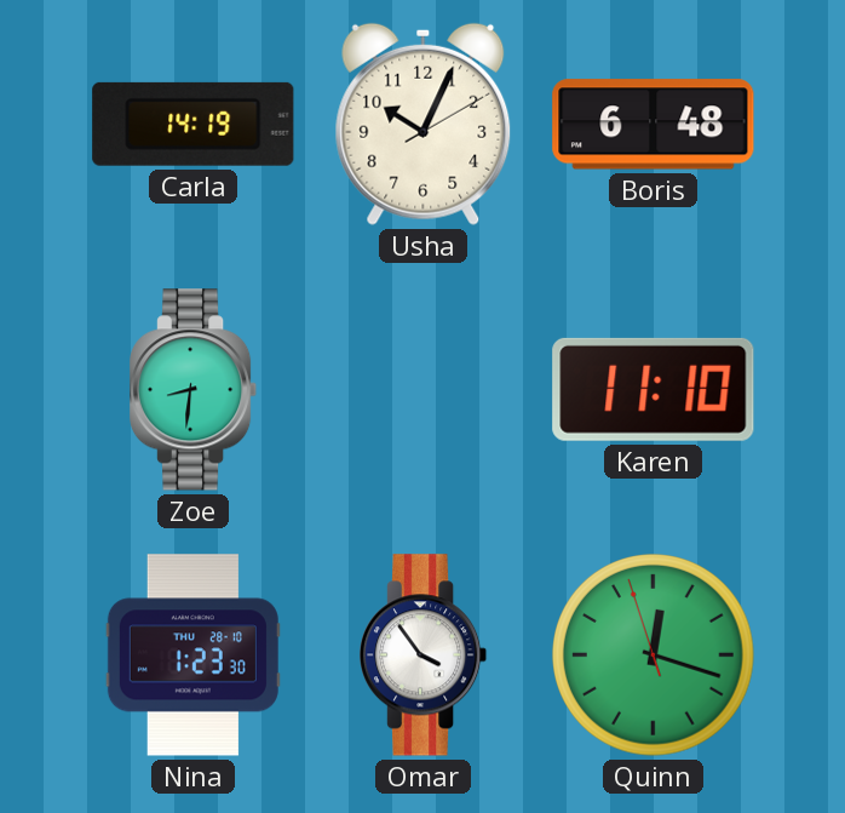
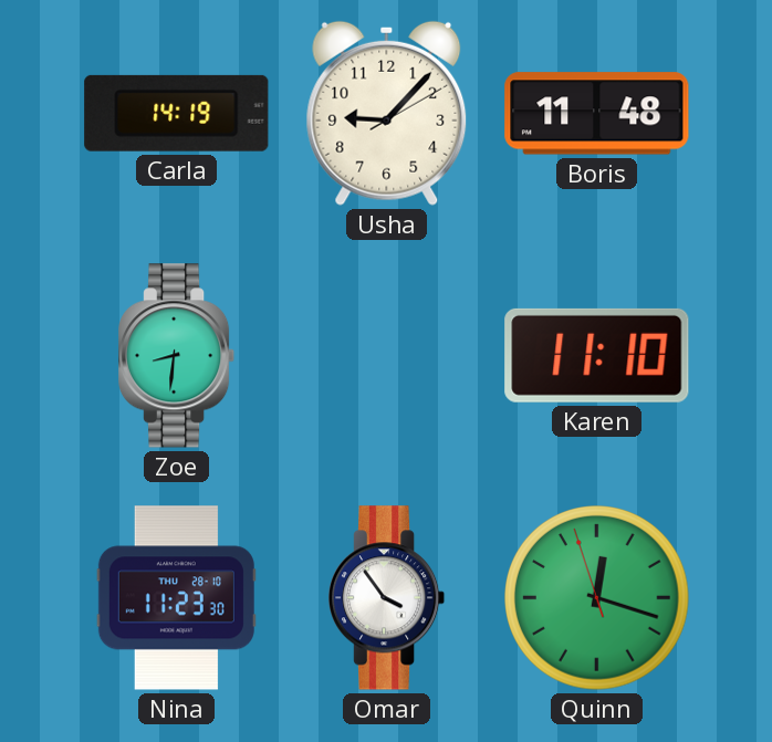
Usha: 10:04 -> 9:07
Boris: 6:48 -> 11:48
Nina: 1:23 -> 11:23
